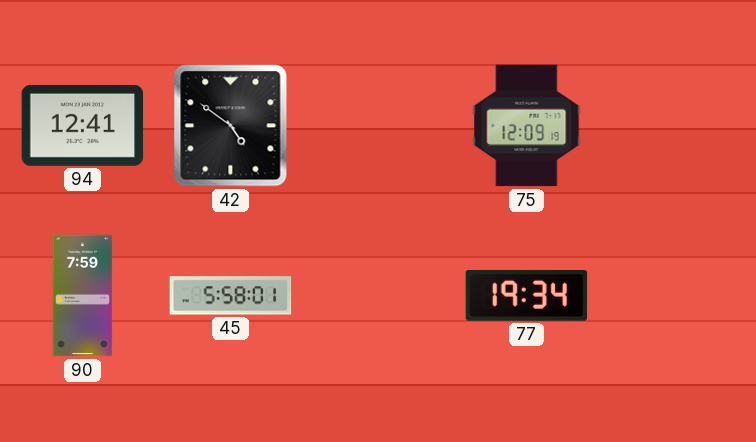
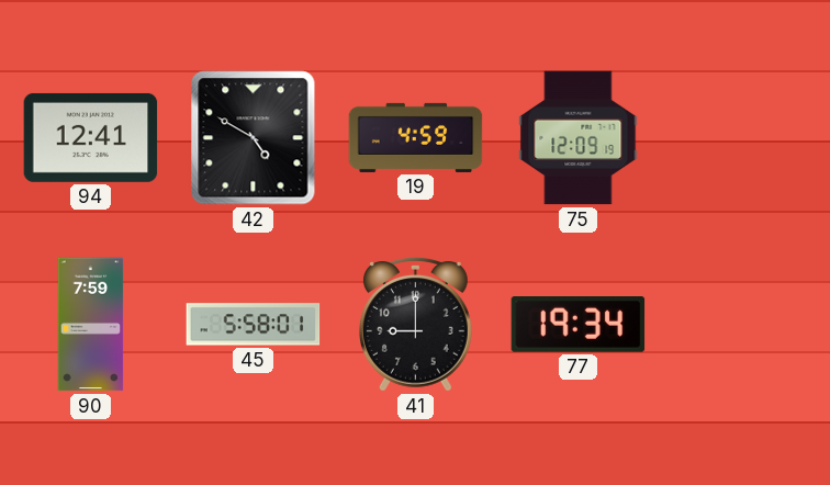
42: 4:51 -> 4:50
19: none -> 4:59
41: none -> 9:00
